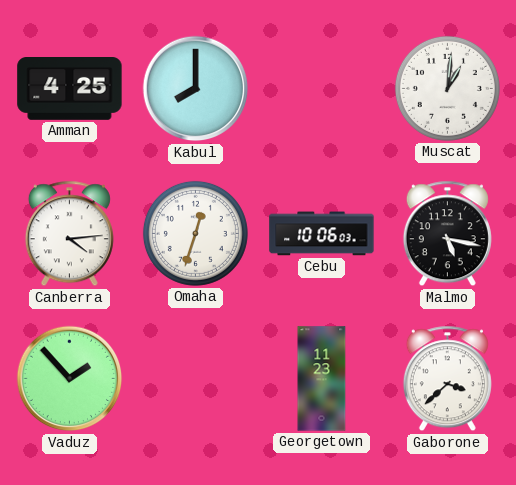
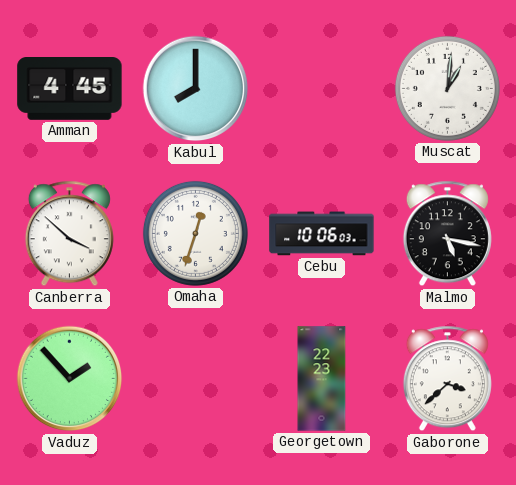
Amman: 4:25 -> 4:45
Canberra: 4:14 -> 3:52
Georgetown: 11:23 -> 22:23
